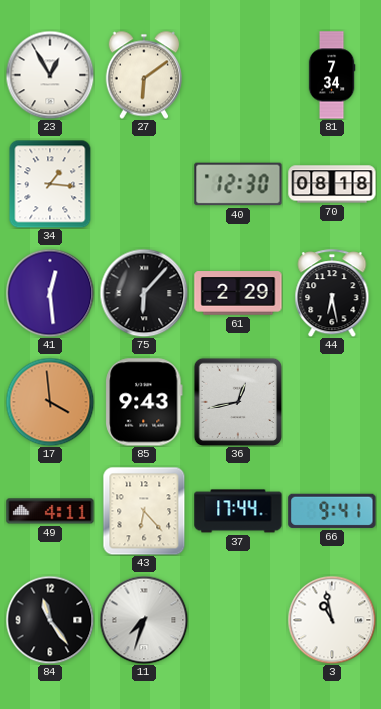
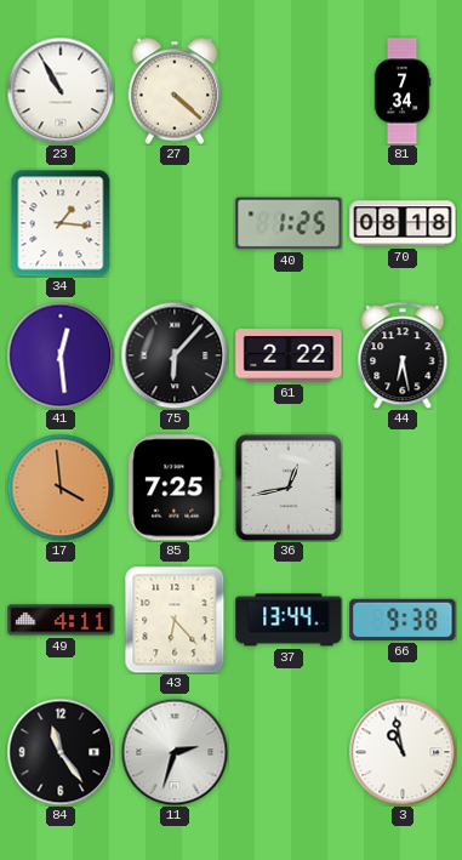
23: 12:55 -> 10:55
27: 6:09 -> 4:22
40: 12:30 -> 1:25
61: 2:29 -> 2:22
85: 9:43 -> 7:25
37: 17:44 -> 13:44
66: 9:41 -> 9:38
11: 7:33 -> 2:33
